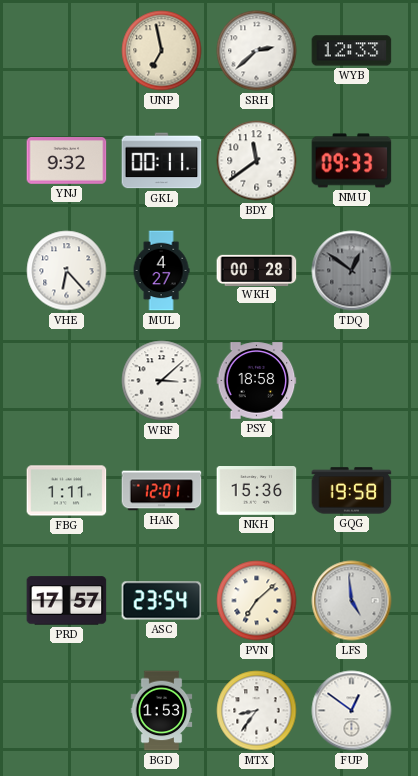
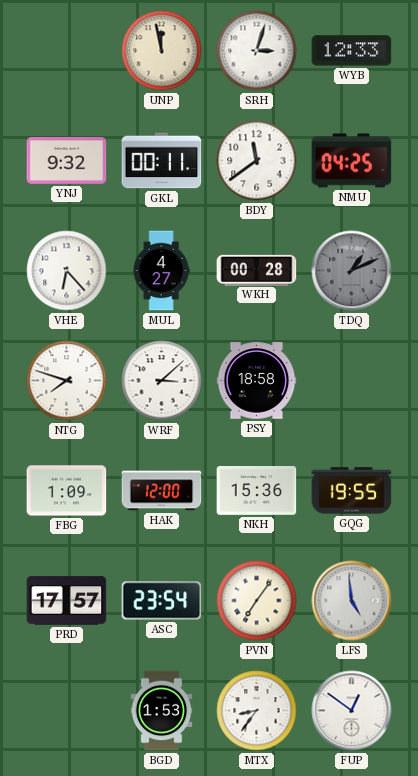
UNP: 6:58 -> 11:58
SRH: 2:38 -> 3:03
NMU: 09:33 -> 04:25
TDQ: 12:51 -> 1:11
NTG: none -> 7:48
FBG: 1:11 -> 1:09
HAK: 12:01 -> 12:00
GQG: 19:58 -> 19:55
PVN: 7:08 -> 7:06
